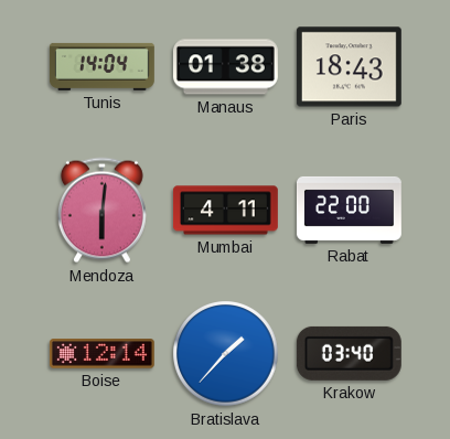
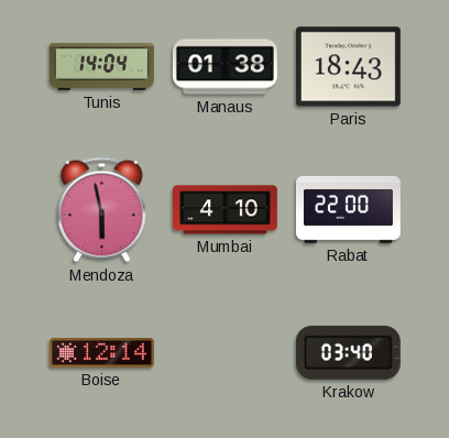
Mendoza: 6:01 -> 5:58
Mumbai: 4:11 -> 4:10
Bratislava: 1:37 -> none
